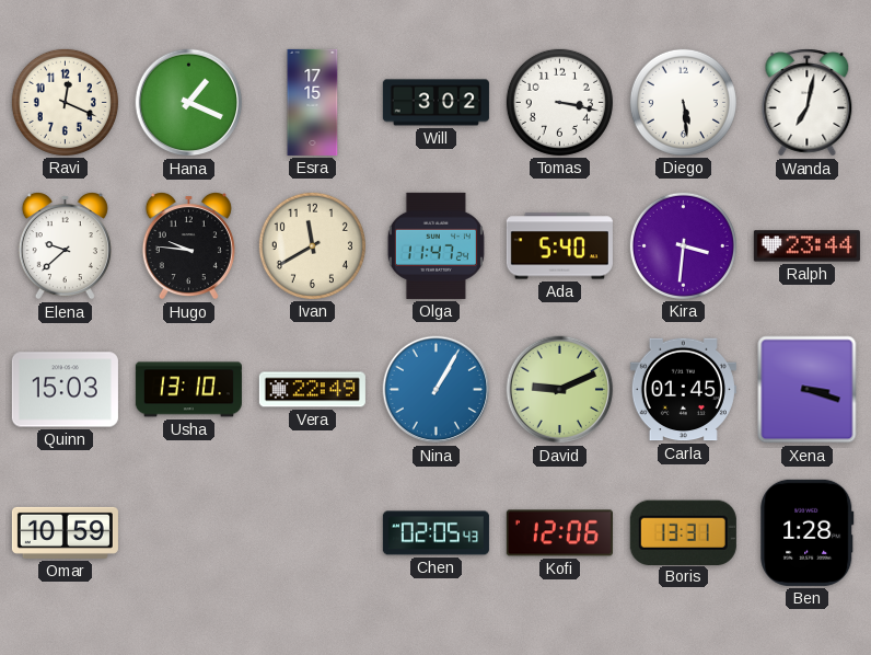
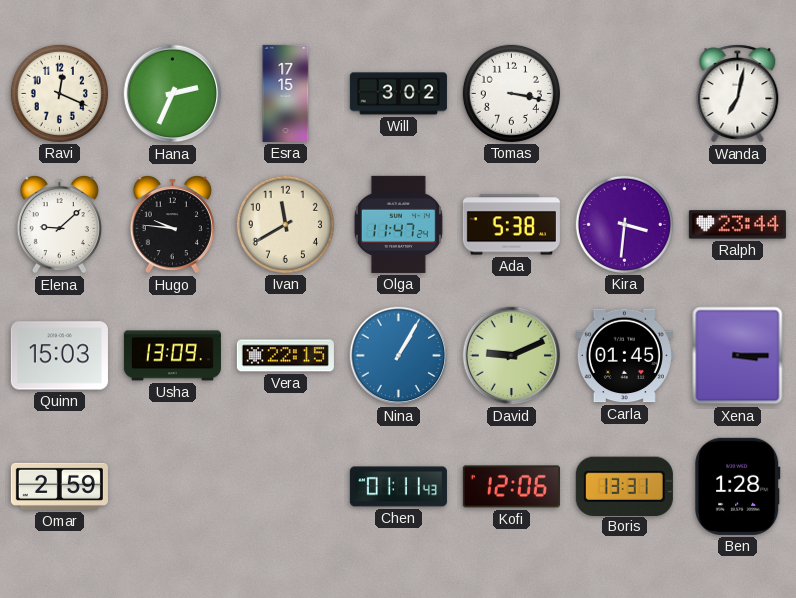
Hana: 1:19 -> 2:34
Diego: 5:29 -> none
Elena: 9:38 -> 9:08
Ada: 5:40 -> 5:38
Usha: 13:10 -> 13:09
Vera: 22:49 -> 22:15
Xena: 3:18 -> 3:15
Omar: 10:59 -> 2:59
Chen: 02:05 -> 01:11
